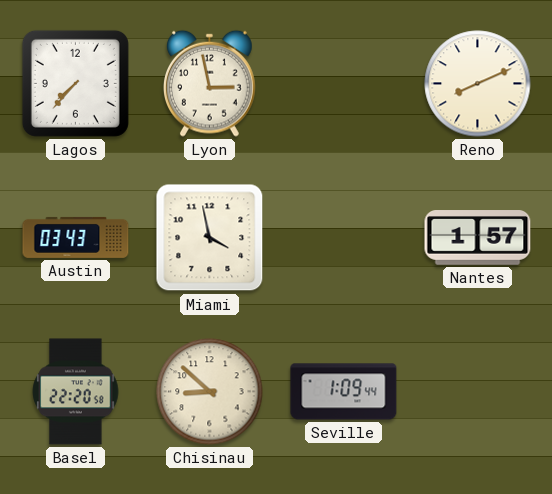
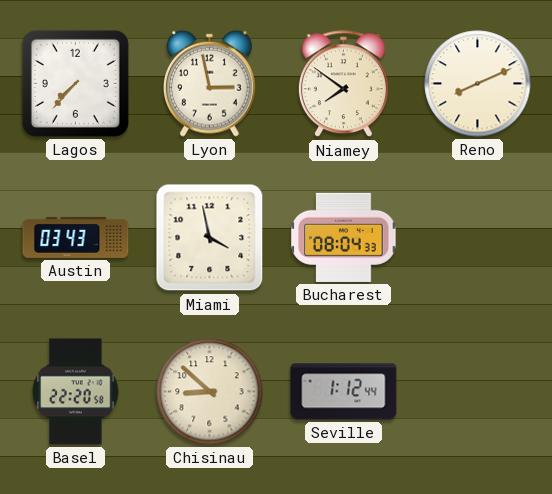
Niamey: none -> 7:51
Bucharest: none -> 08:04
Nantes: 1:57 -> none
Seville: 1:09 -> 1:12
